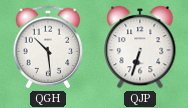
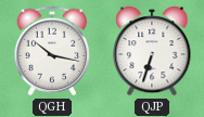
QGH: 10:29 -> 10:17
